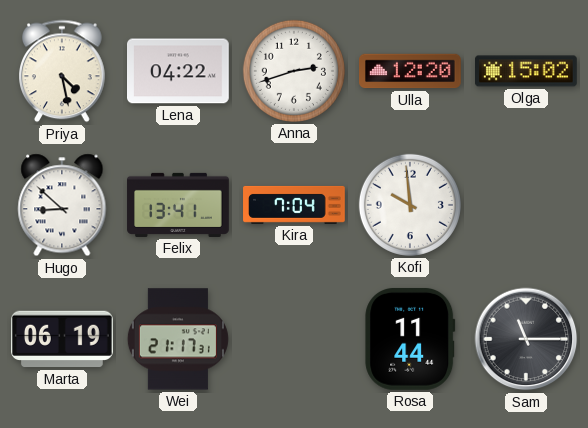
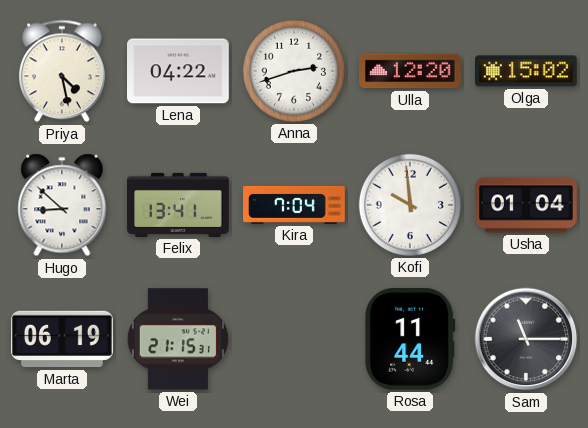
Usha: none -> 01:04
Wei: 21:17 -> 21:15
